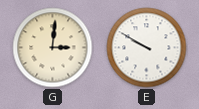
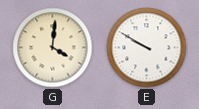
G: 3:01 -> 4:01
